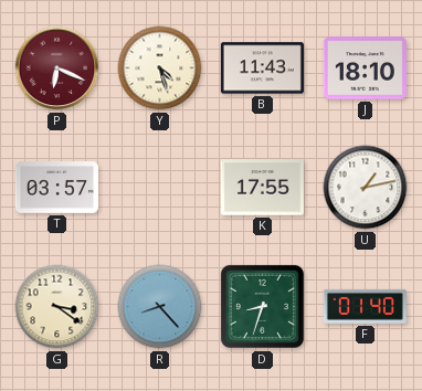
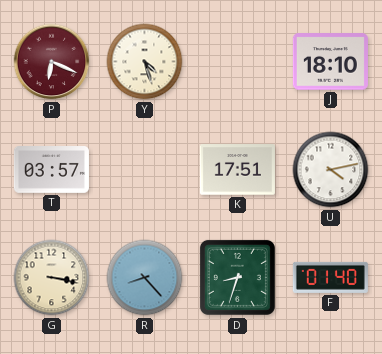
B: 11:43 -> none
K: 17:55 -> 17:51
U: 1:13 -> 4:13
G: 3:21 -> 3:17
